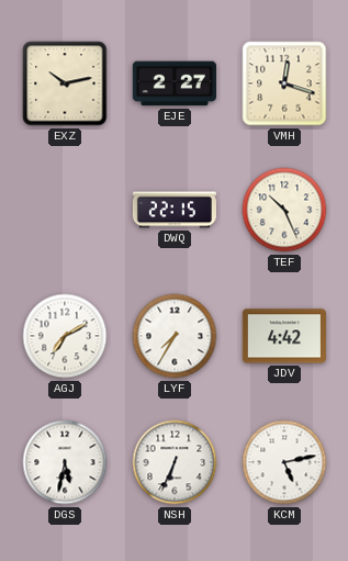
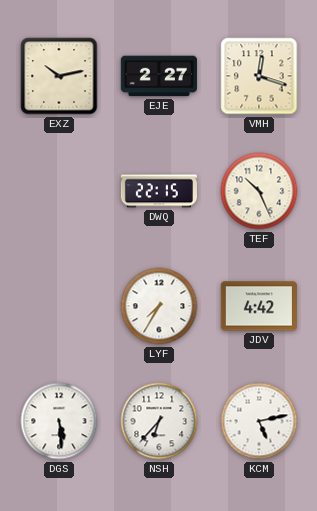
AGJ: 7:10 -> none
DGS: 5:32 -> 5:29
NSH: 6:34 -> 6:37
